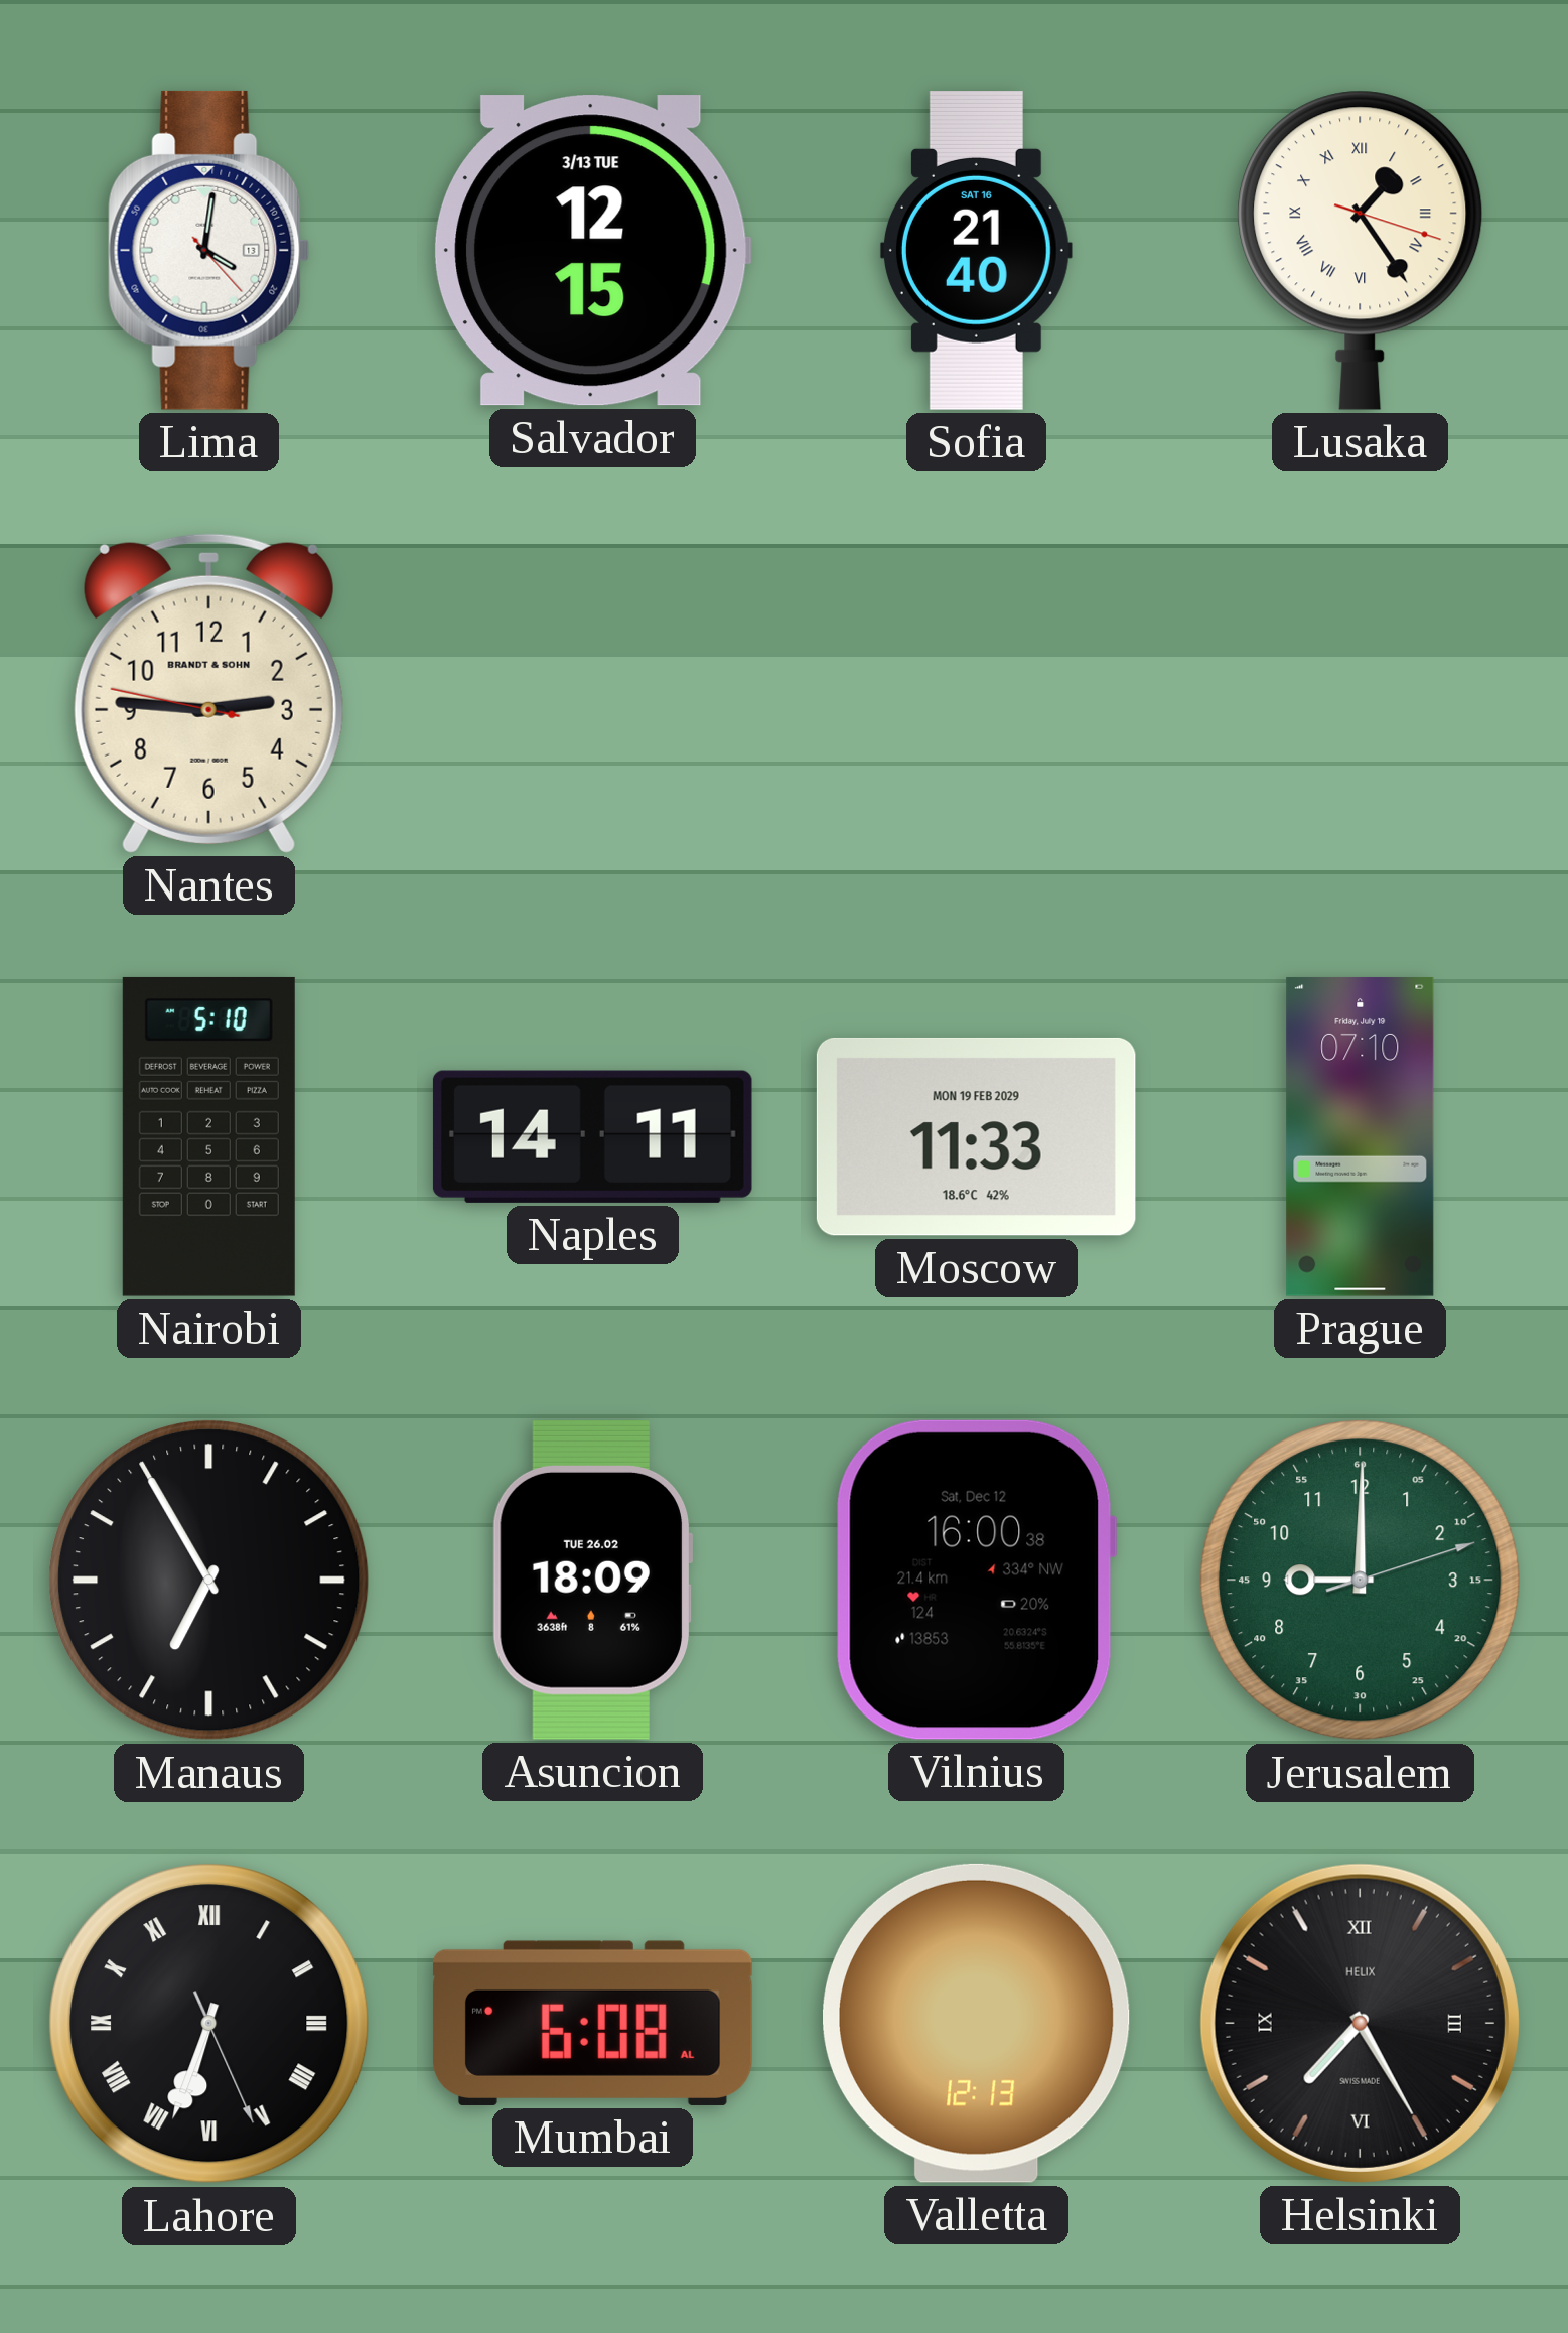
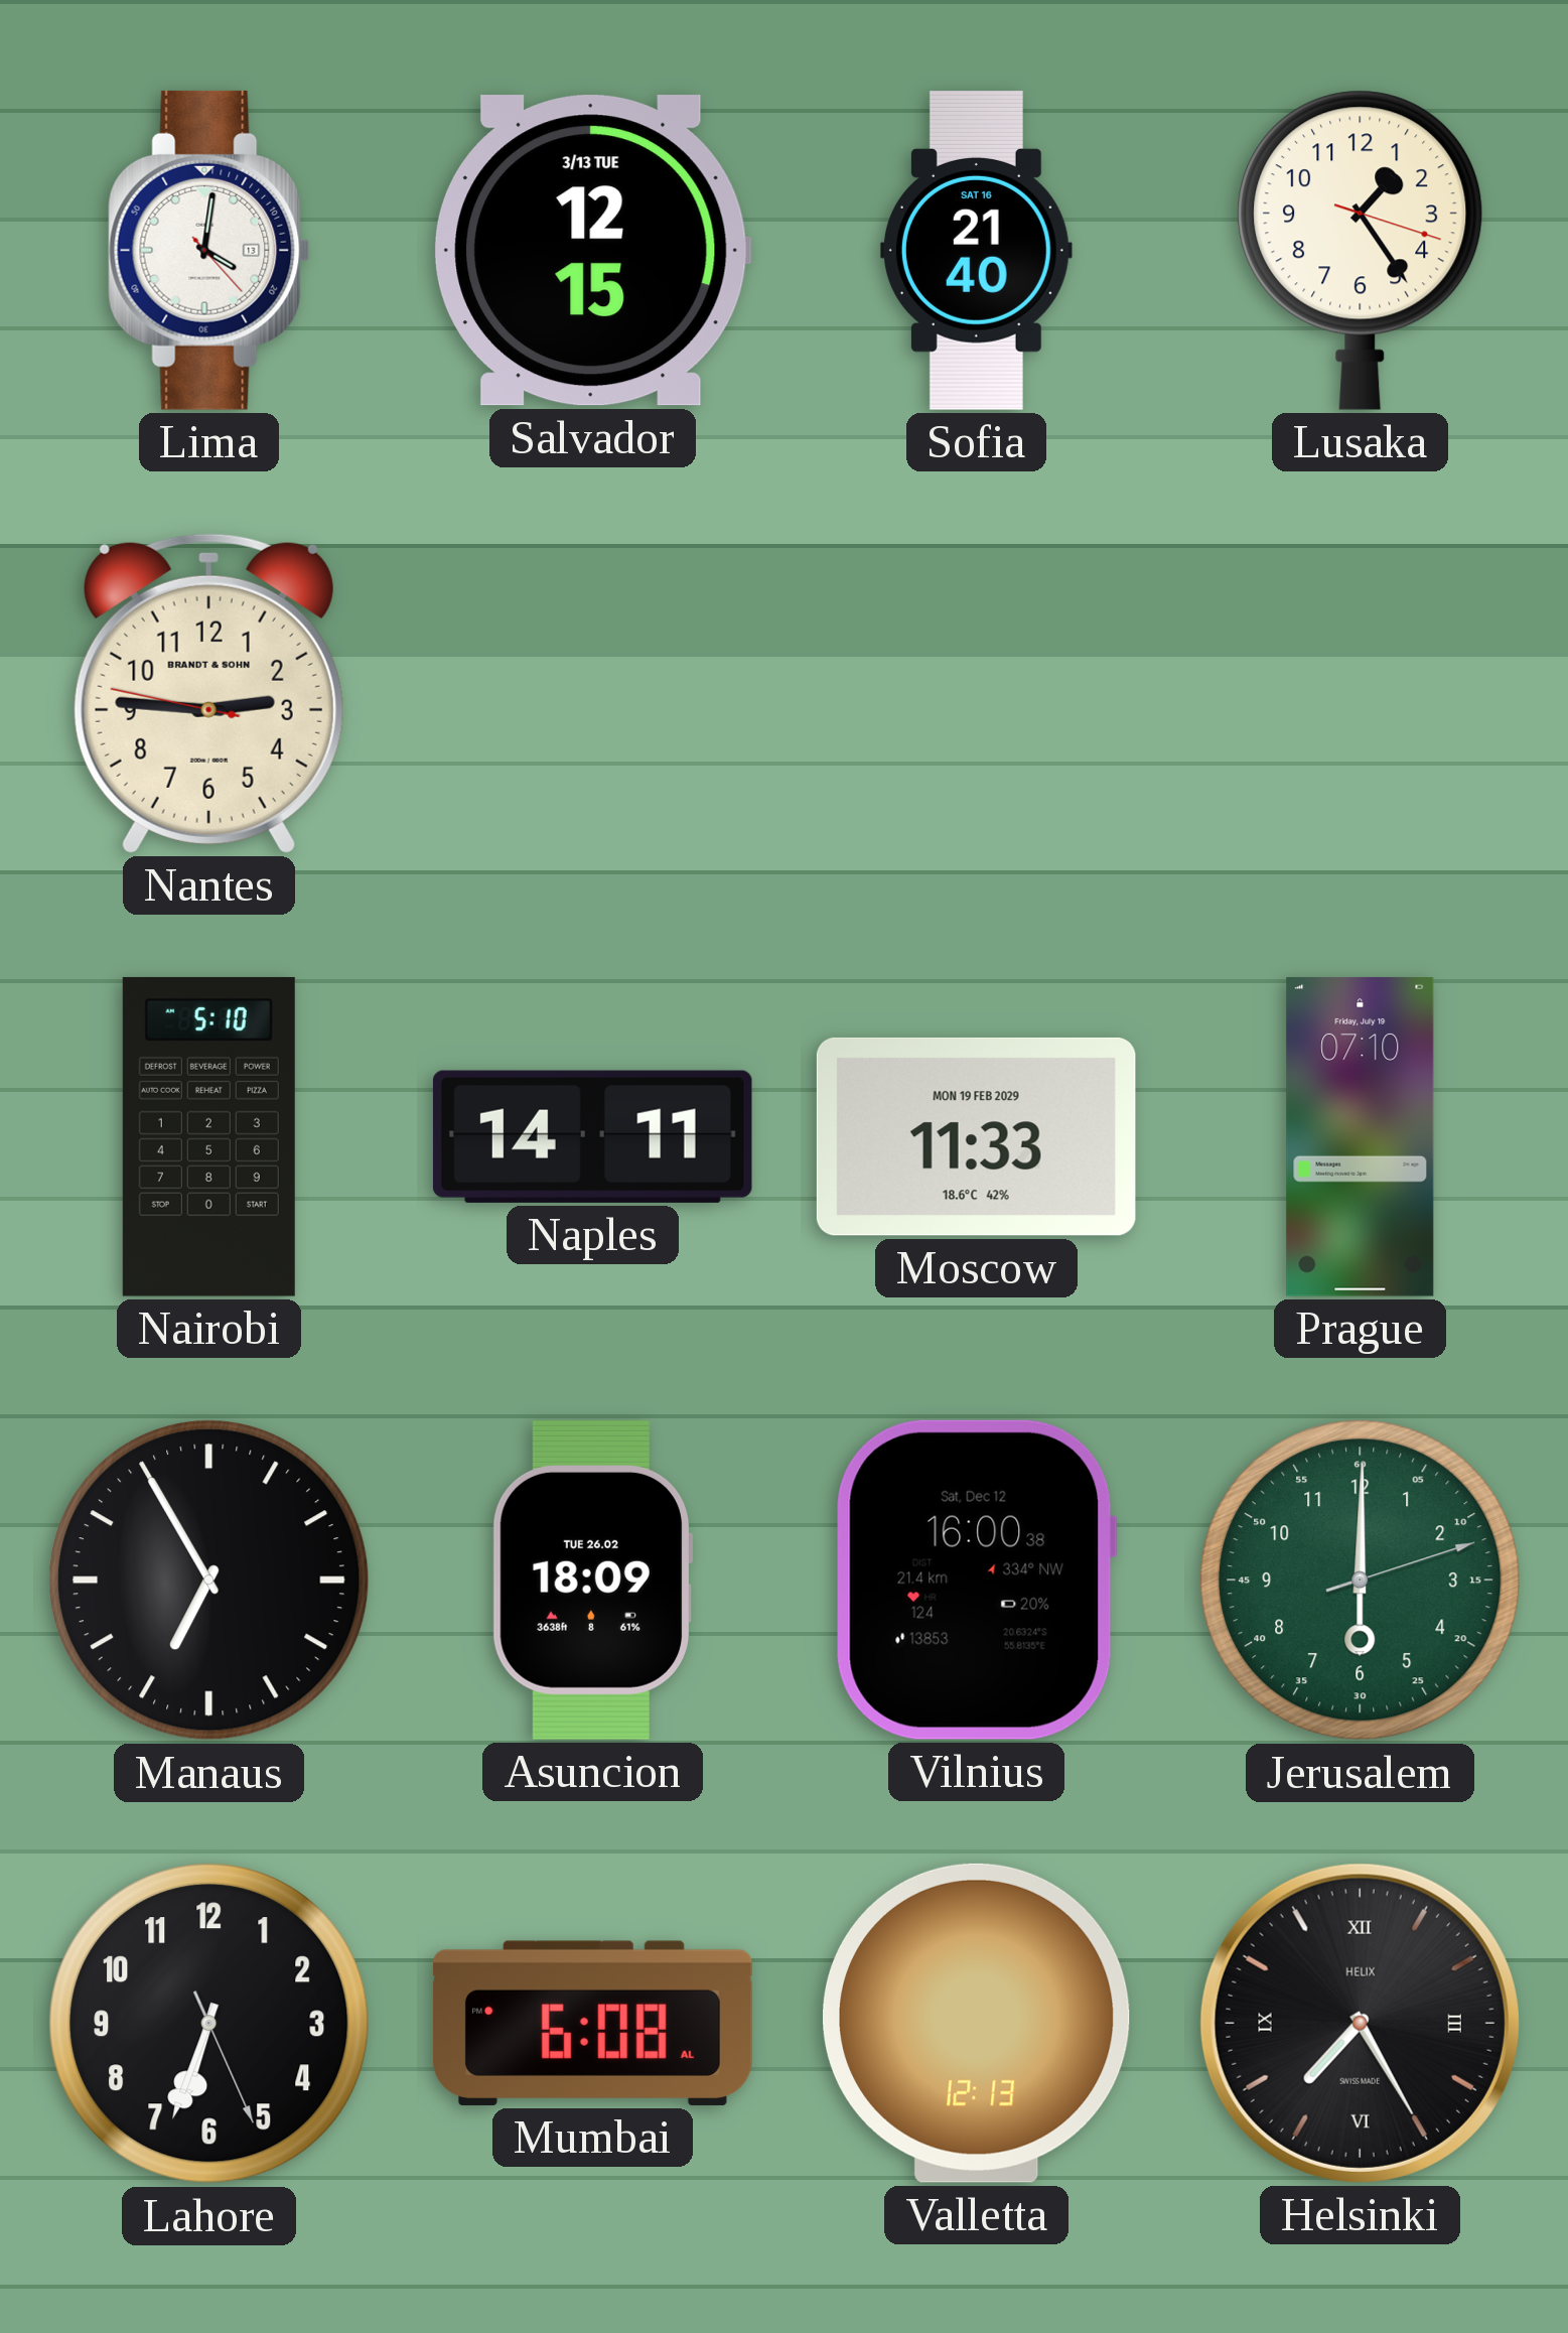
Lusaka numerals: Roman -> Arabic
Jerusalem: 9:00 -> 6:00
Lahore numerals: Roman -> Arabic
